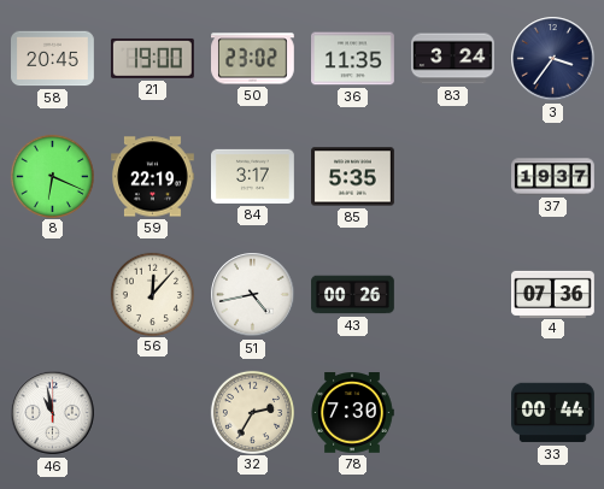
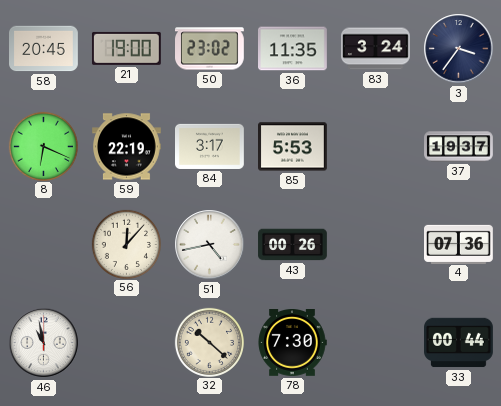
85: 5:35 -> 5:53
32: 2:35 -> 10:22
